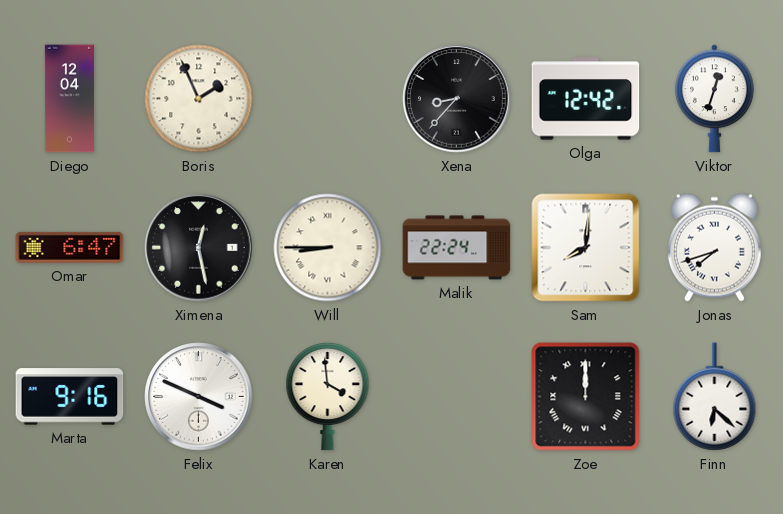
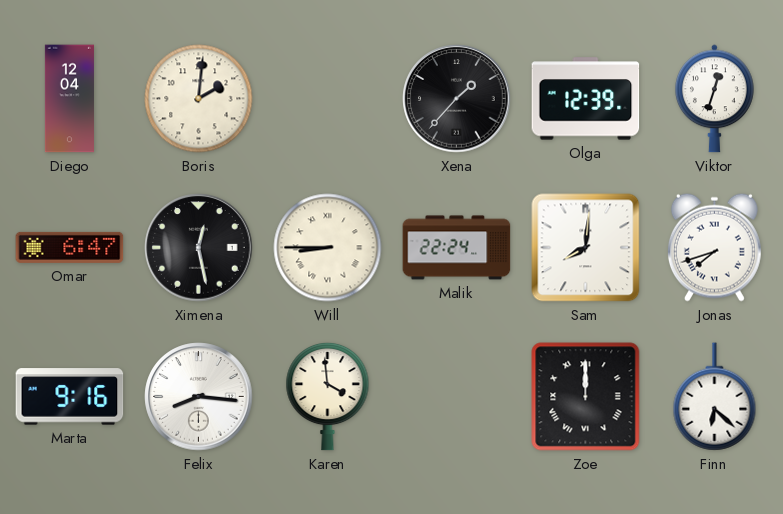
Boris: 1:56 -> 2:01
Xena: 8:37 -> 1:37
Olga: 12:42 -> 12:39
Felix: 3:49 -> 8:16
